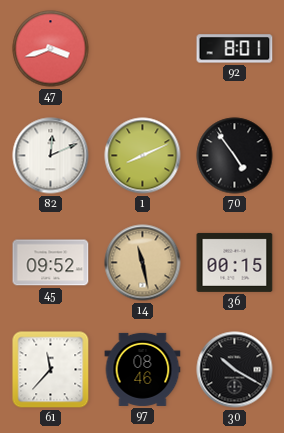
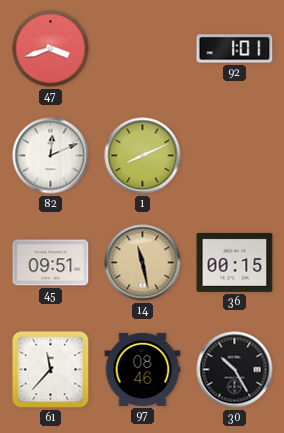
92: 8:01 -> 1:01
70: 4:54 -> none
45: 09:52 -> 09:51
30: 10:20 -> 10:25
